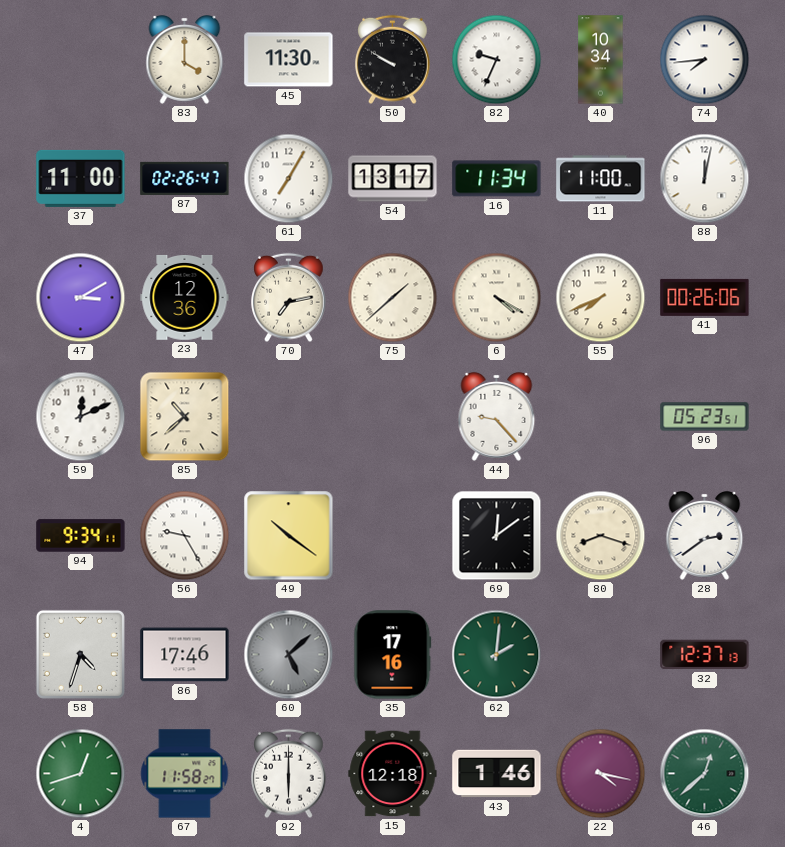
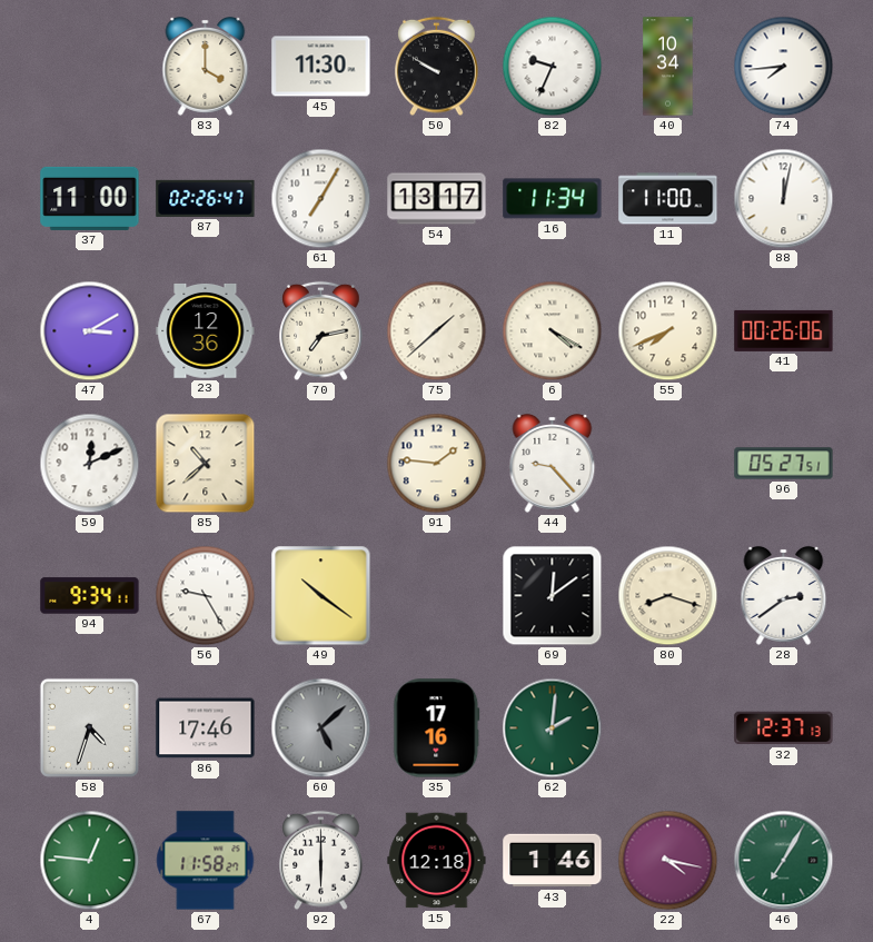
91: none -> 1:46
96: 05:23 -> 05:27
4: 12:42 -> 12:46
46: 12:38 -> 7:05
